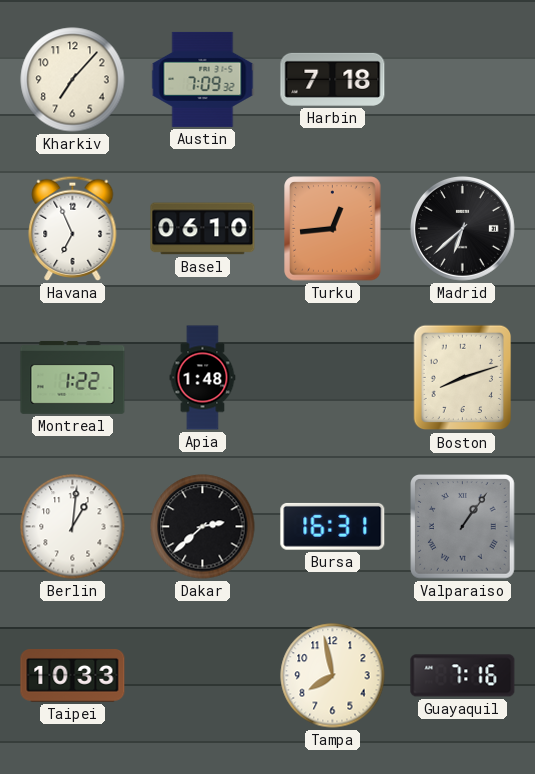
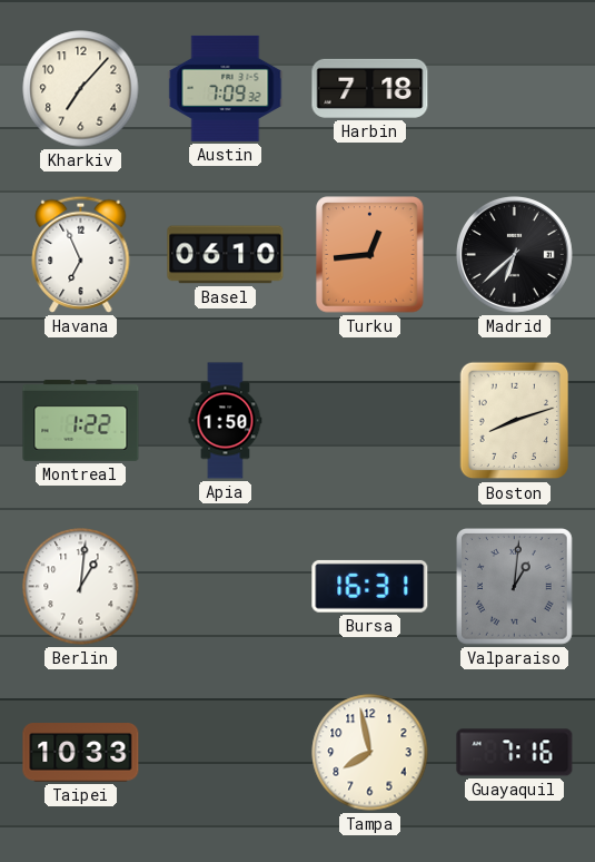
Apia: 1:48 -> 1:50
Dakar: 2:38 -> none
Valparaiso: 1:06 -> 1:01
